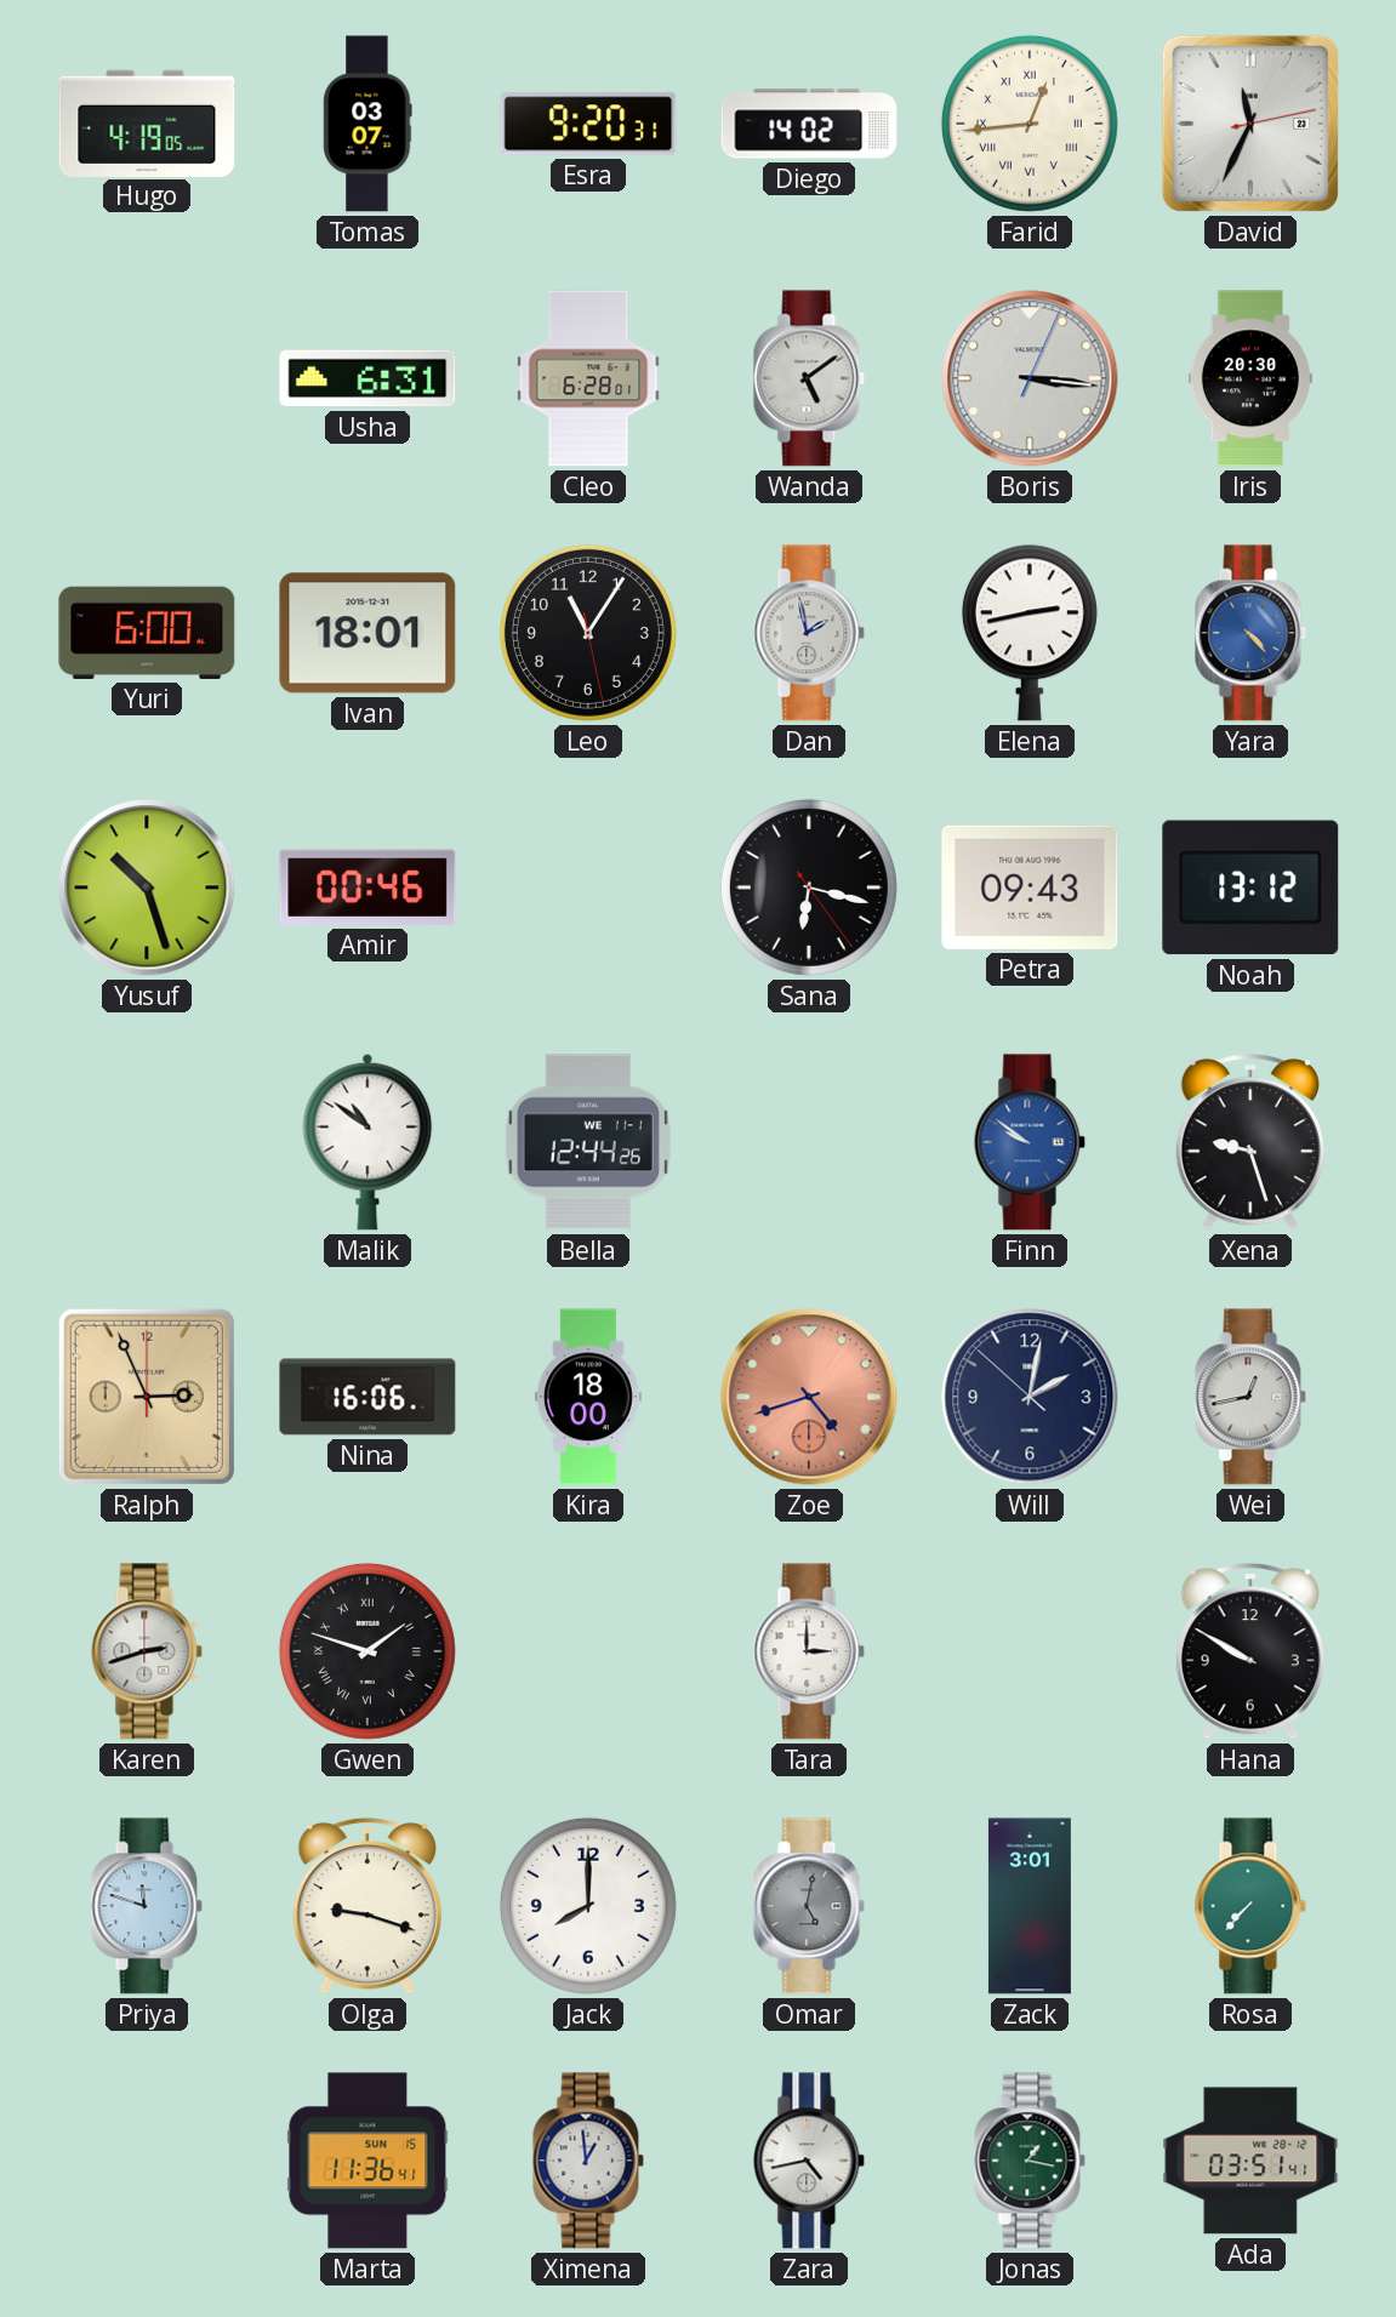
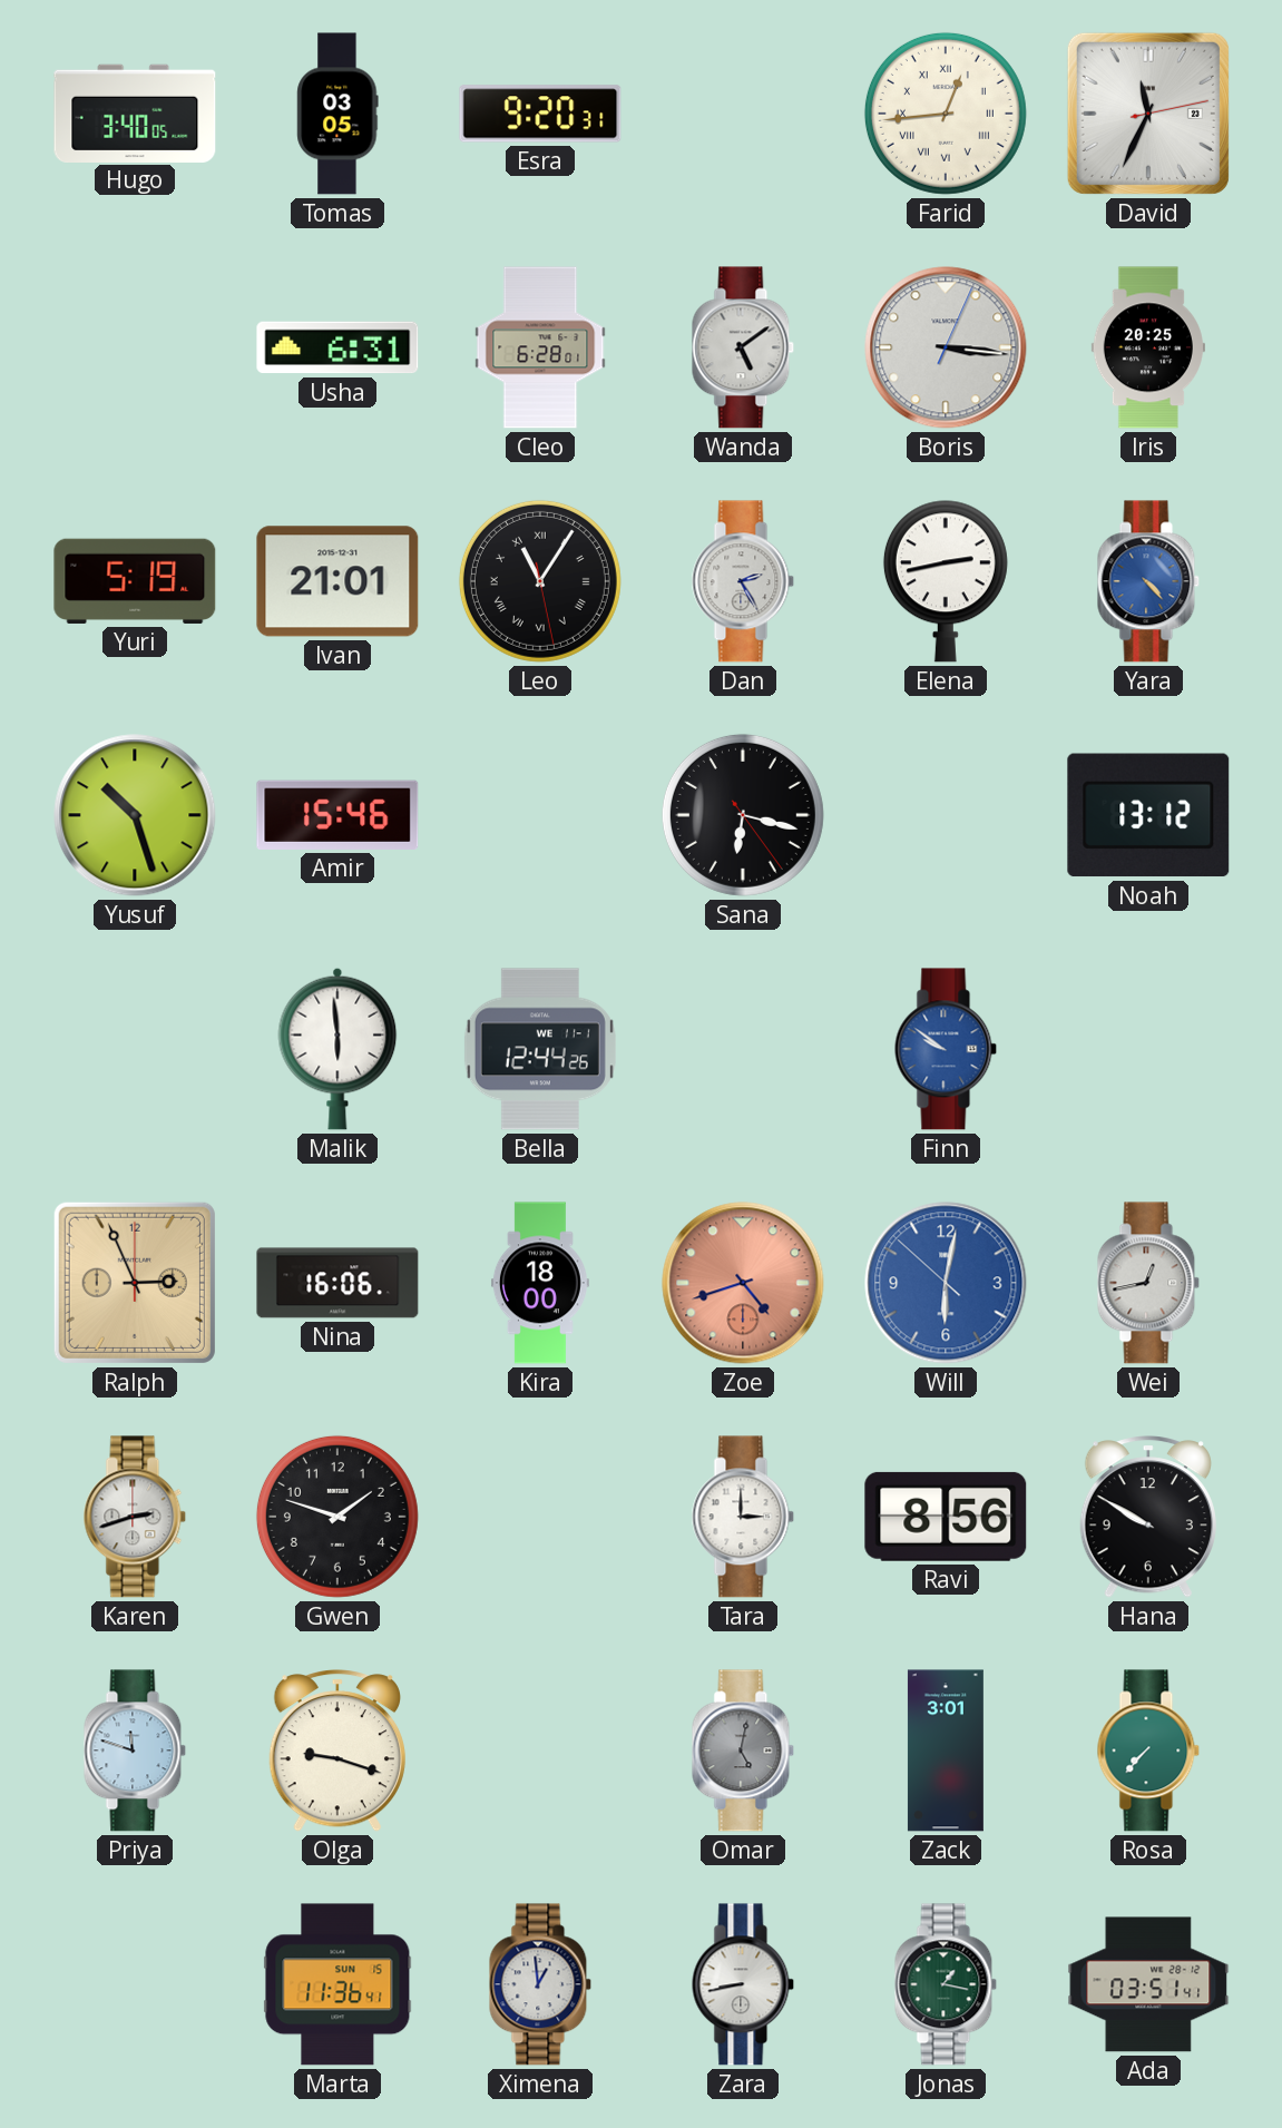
Hugo: 4:19 -> 3:40
Tomas: 03:07 -> 03:05
Diego: 14:02 -> none
Iris: 20:30 -> 20:25
Yuri: 6:00 -> 5:19
Ivan: 18:01 -> 21:01
Leo numerals: Arabic -> Roman
Dan: 1:58 -> 2:25
Amir: 00:46 -> 15:46
Petra: 09:43 -> none
Malik: 10:51 -> 5:59
Xena: 9:27 -> none
Will: 2:01 -> 6:01
Will dial: navy -> blue
Gwen numerals: Roman -> Arabic
Ravi: none -> 8:56
Jack: 8:00 -> none
Zara: 4:43 -> 8:43
